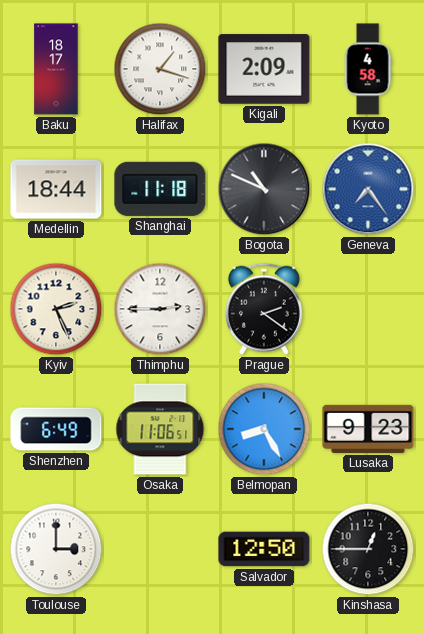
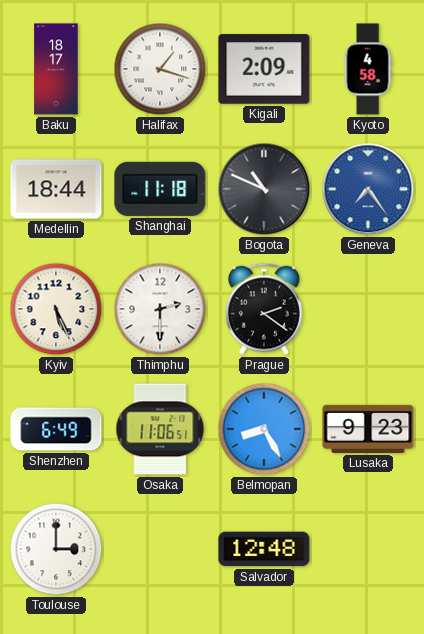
Kyiv: 2:26 -> 5:26
Thimphu: 2:45 -> 2:30
Salvador: 12:50 -> 12:48
Kinshasa: 12:45 -> none
